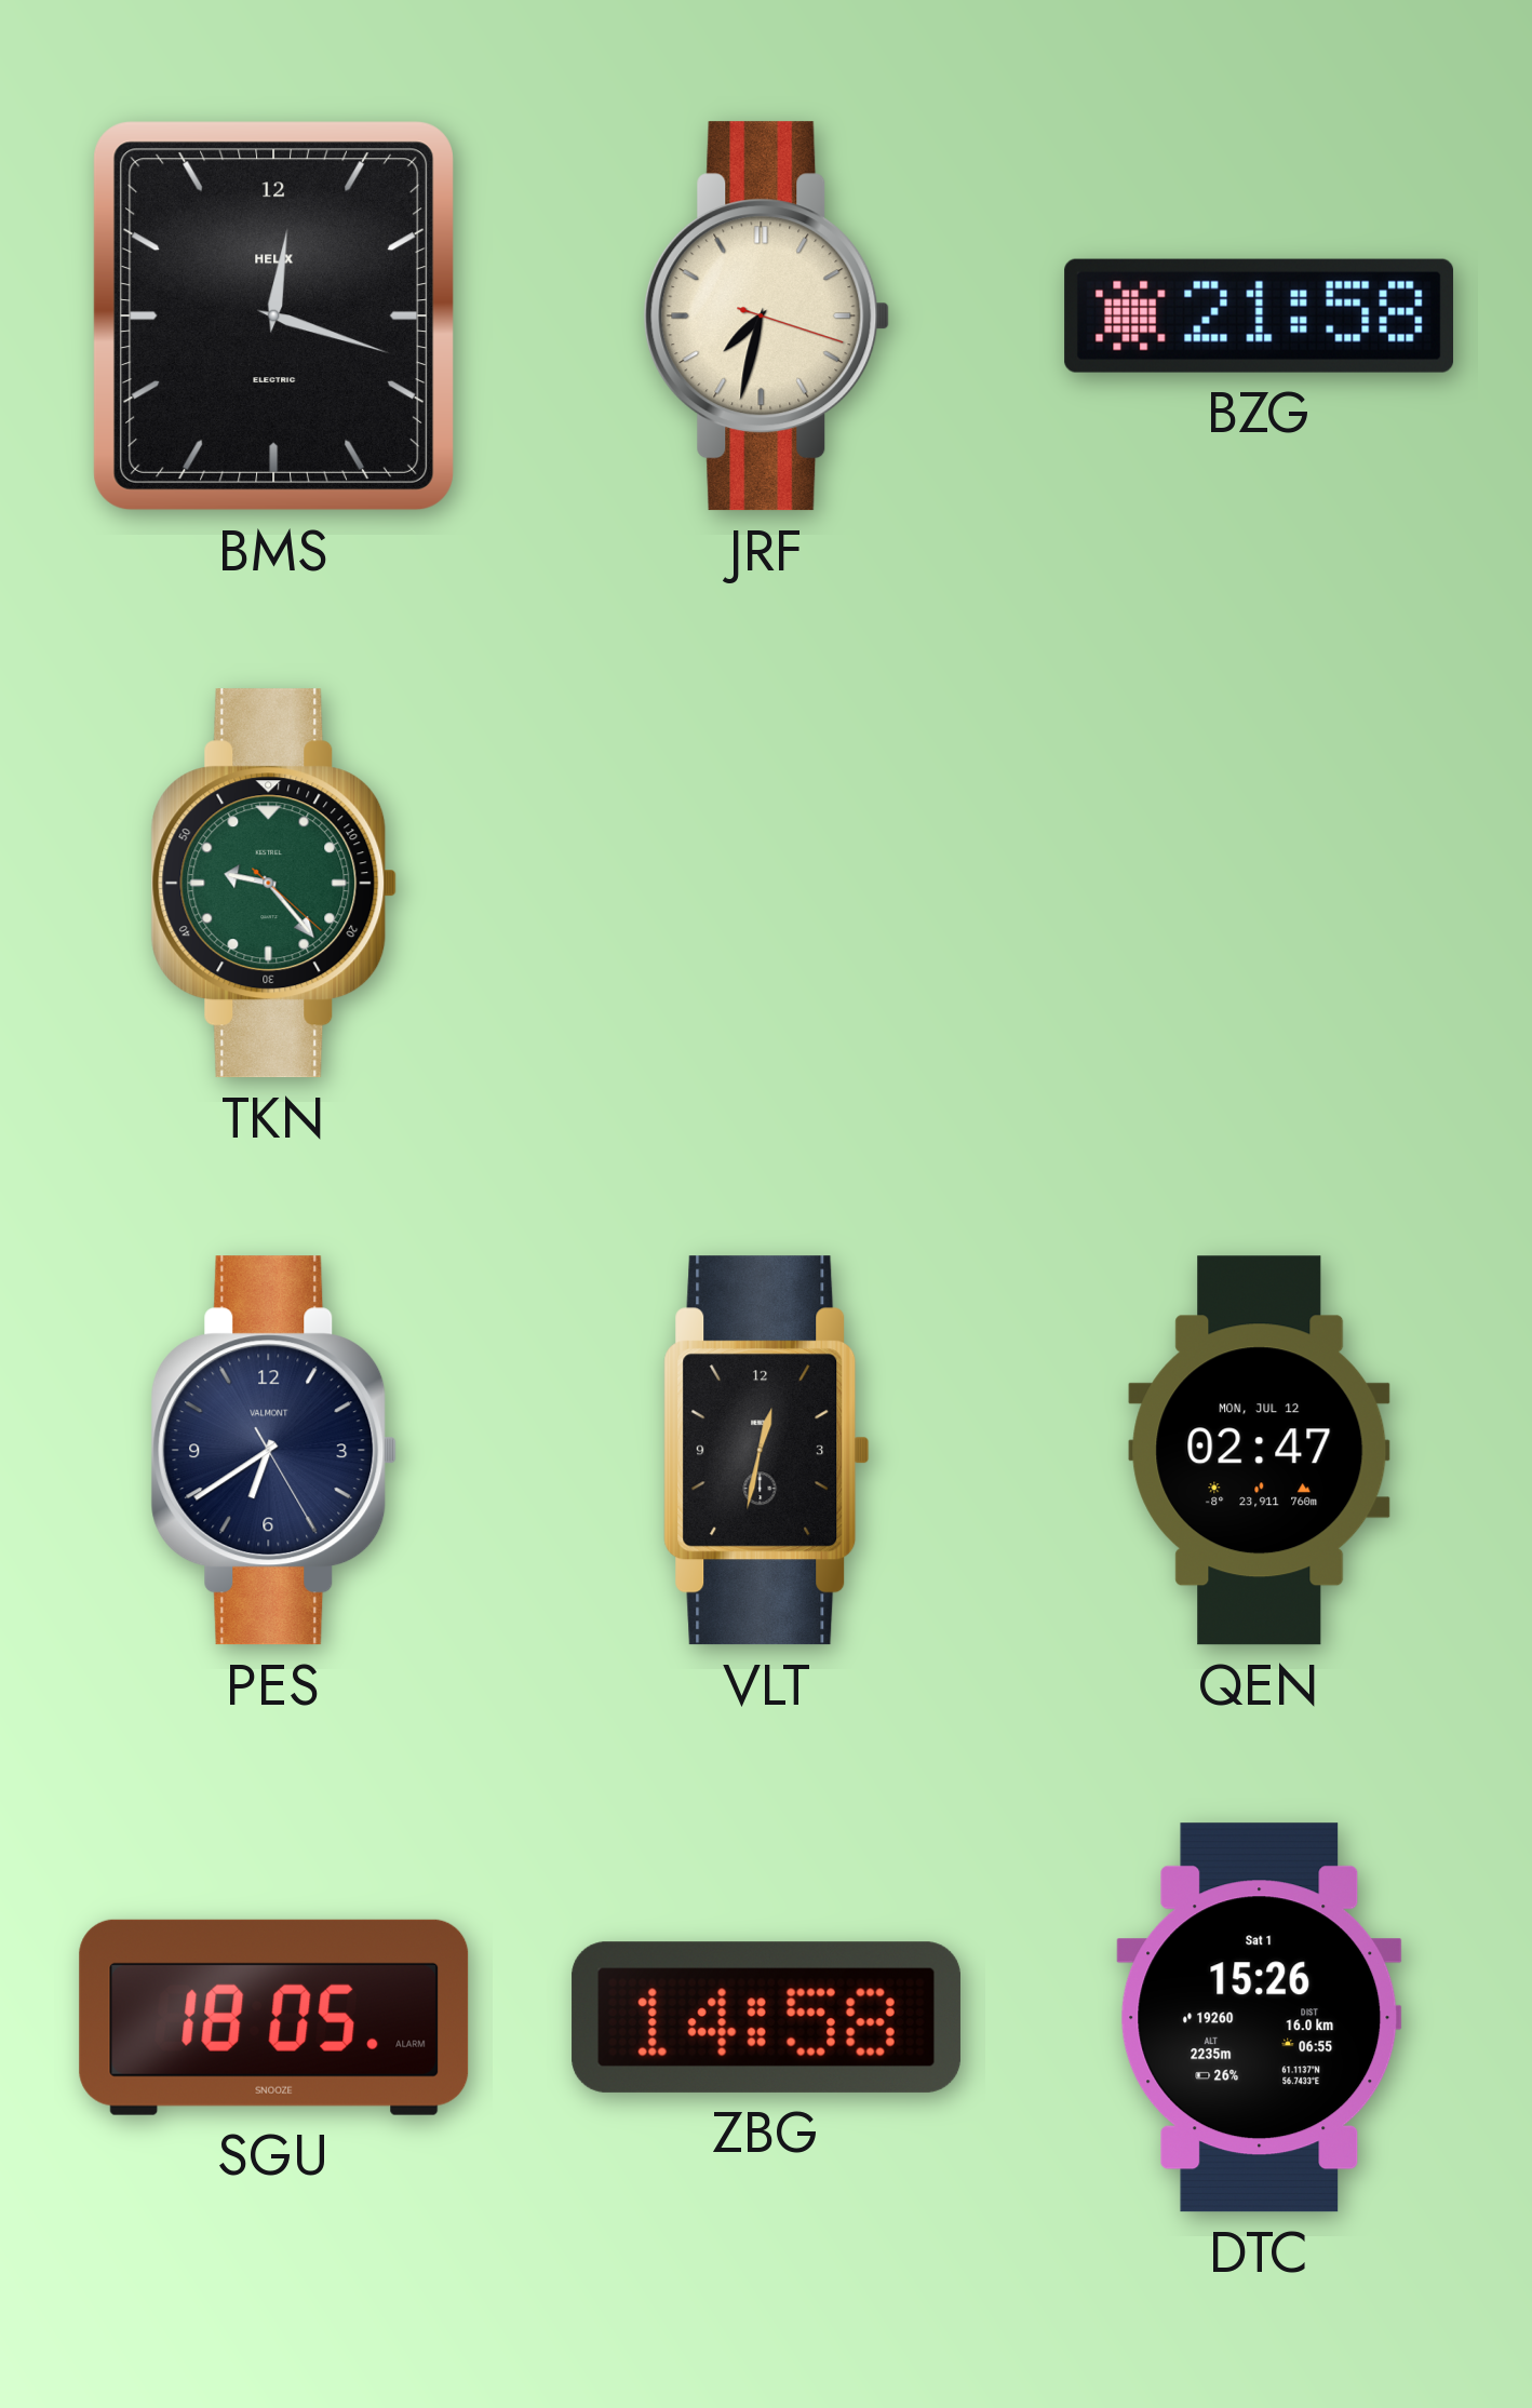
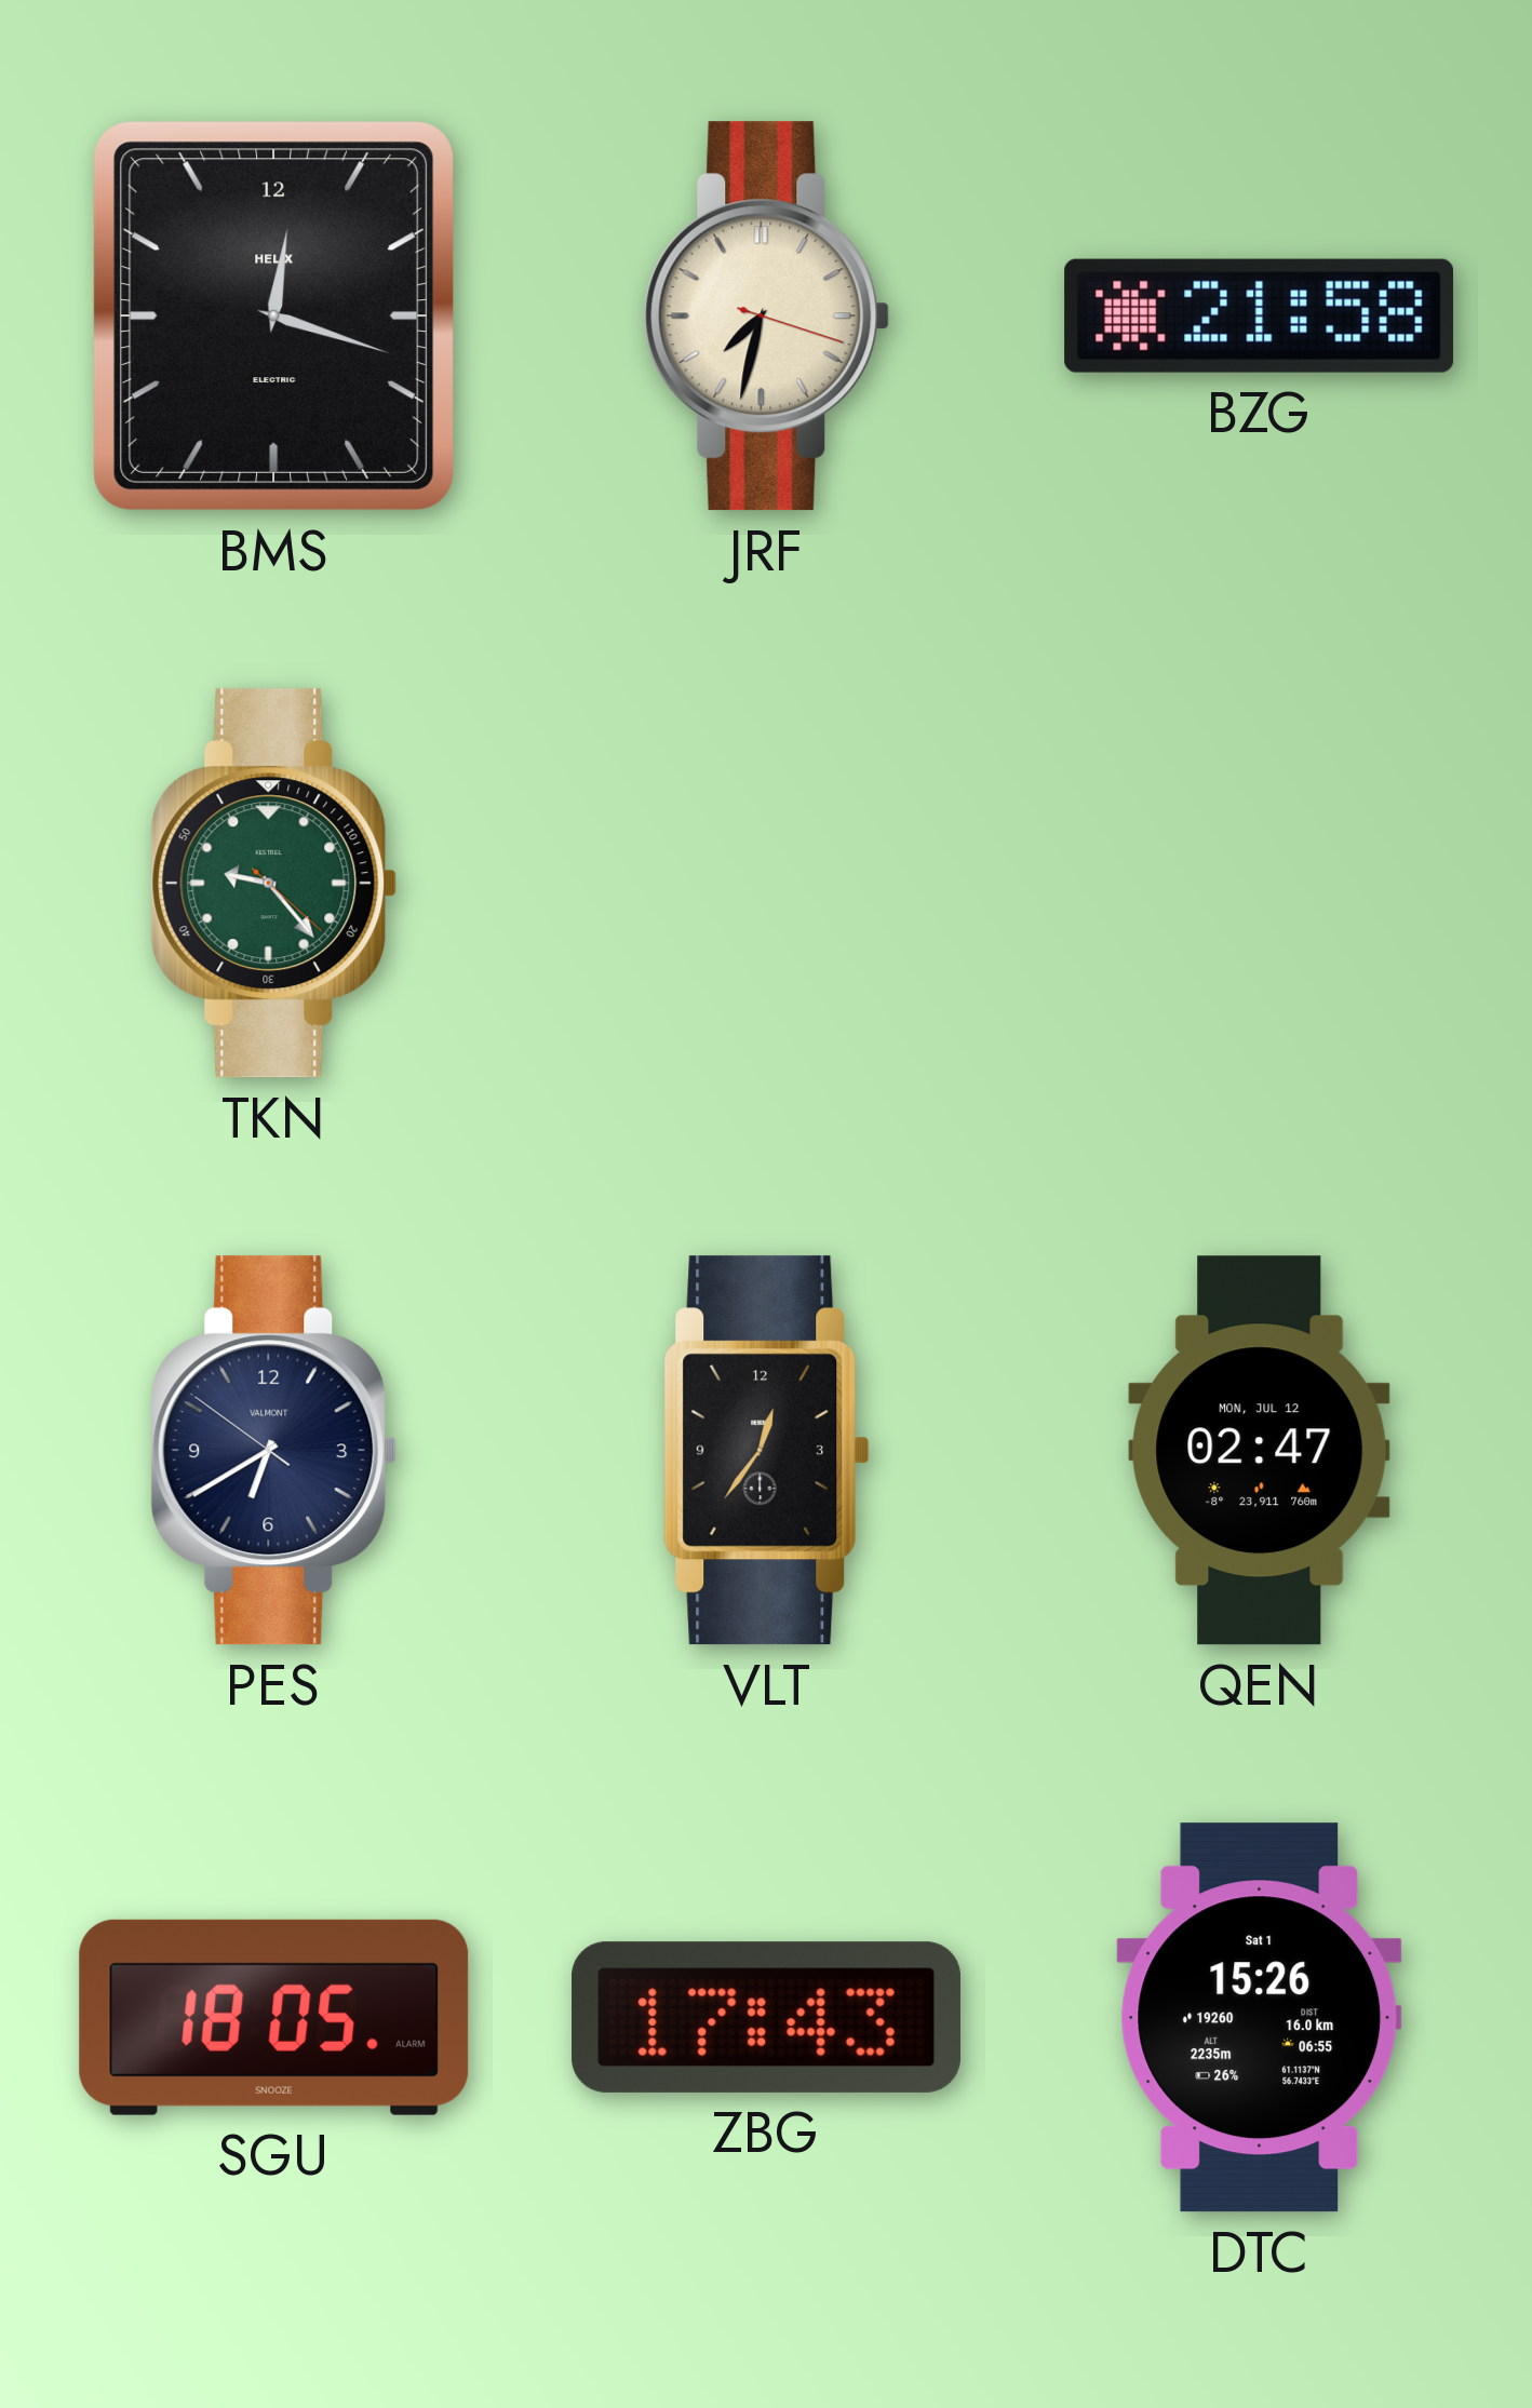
PES: 6:39:25 -> 6:39:51
VLT: 12:32 -> 12:36
ZBG: 14:58 -> 17:43
